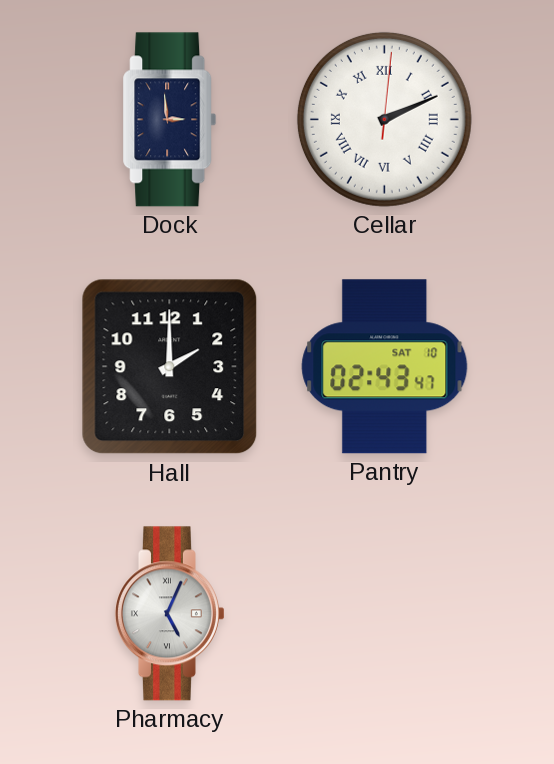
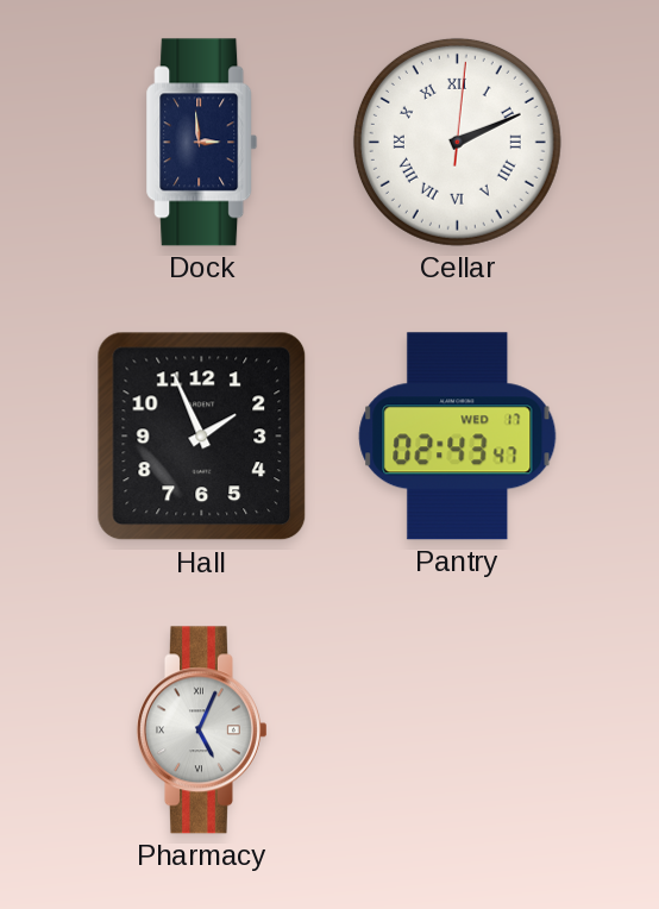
Hall: 2:00 -> 1:56
Pantry date: SAT 10 -> WED 17
